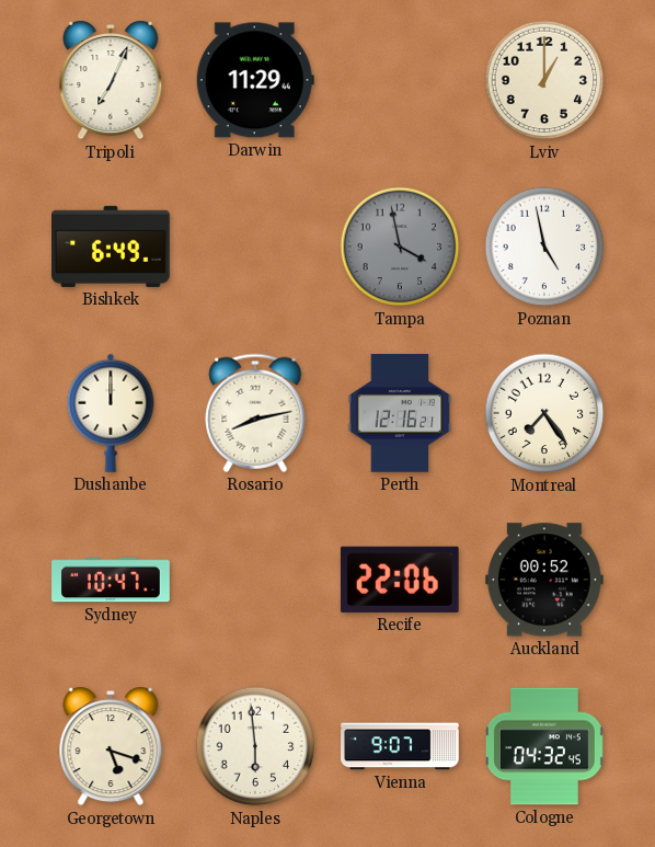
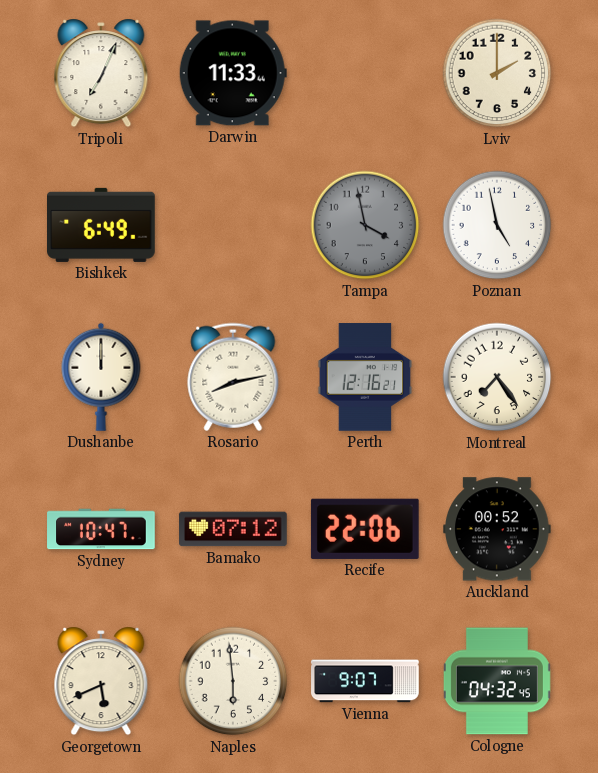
Darwin: 11:29 -> 11:33
Lviv: 1:00 -> 2:00
Bamako: none -> 07:12
Georgetown: 5:18 -> 5:41
